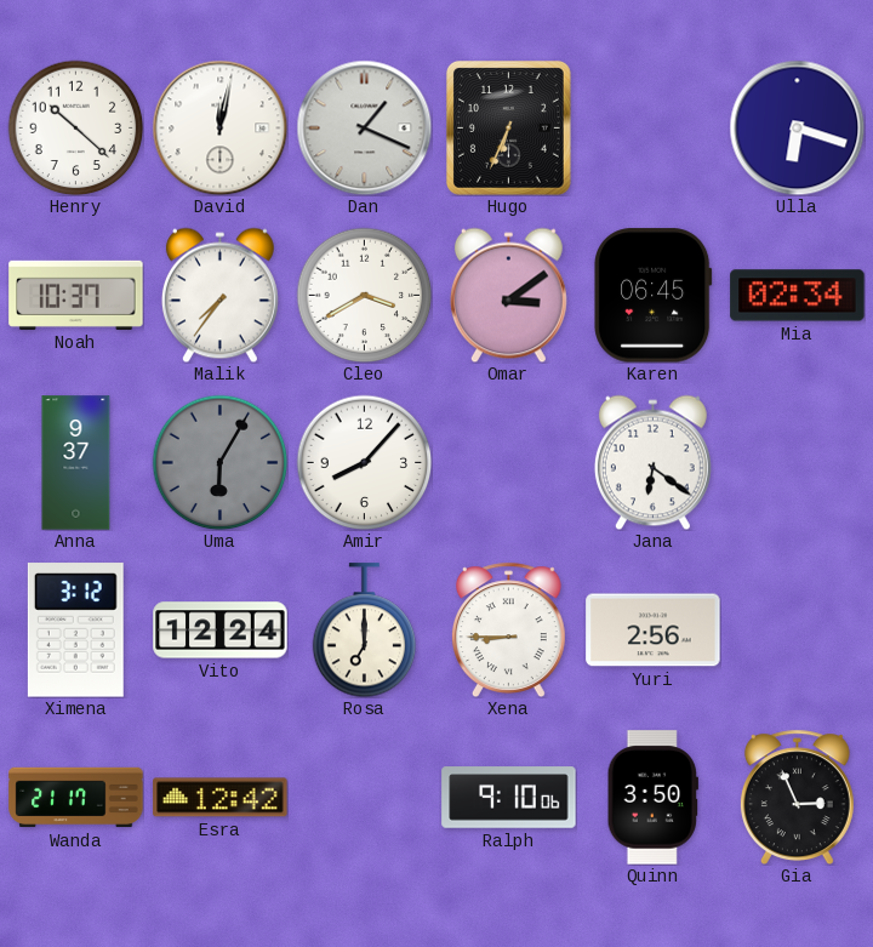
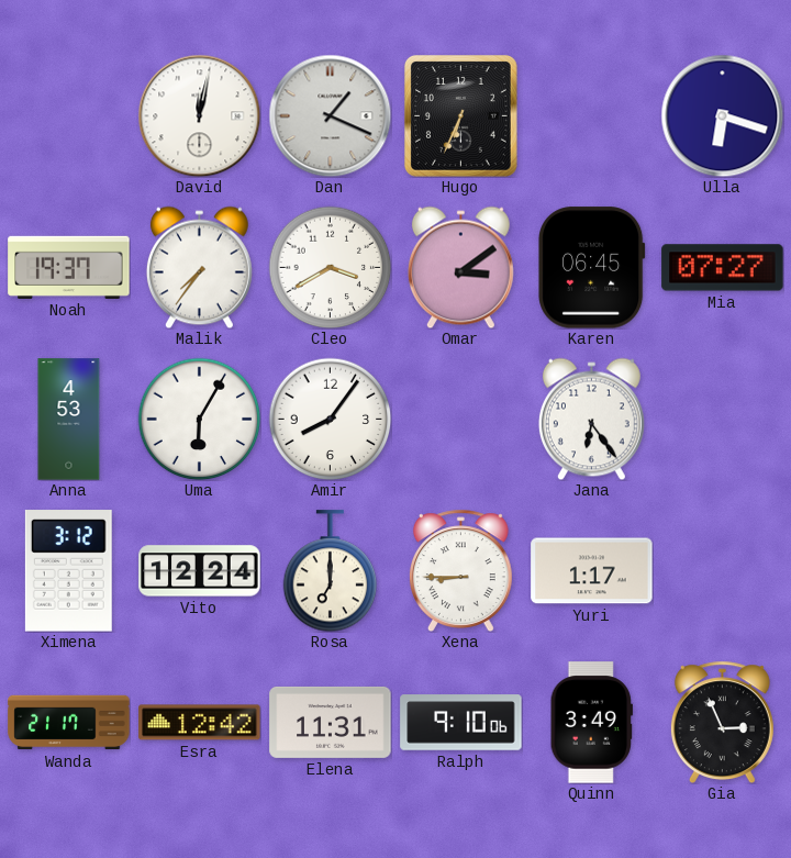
Henry: 10:22 -> none
Noah: 10:37 -> 19:37
Mia: 02:34 -> 07:27
Anna: 9:37 -> 4:53
Uma dial: grey -> white
Amir: 8:07 -> 8:06
Jana: 6:21 -> 6:24
Yuri: 2:56 -> 1:17
Elena: none -> 11:31
Quinn: 3:50 -> 3:49
